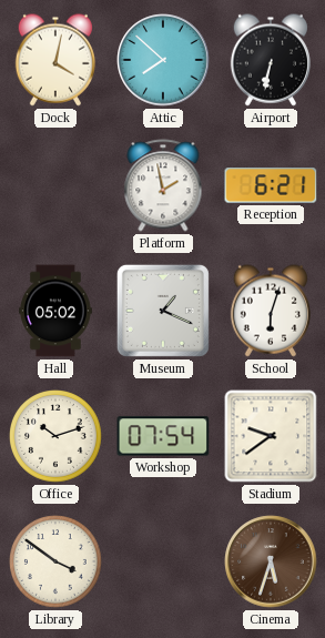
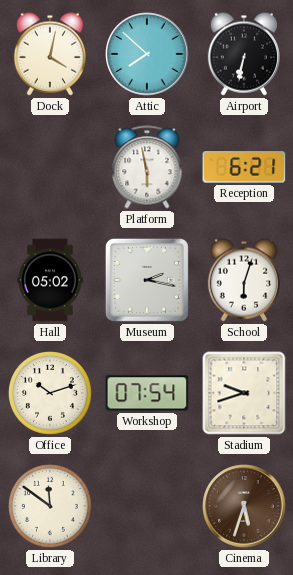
Platform: 1:58 -> 5:58
Museum: 1:19 -> 2:17
Stadium: 9:39 -> 9:42
Library: 3:51 -> 11:51
